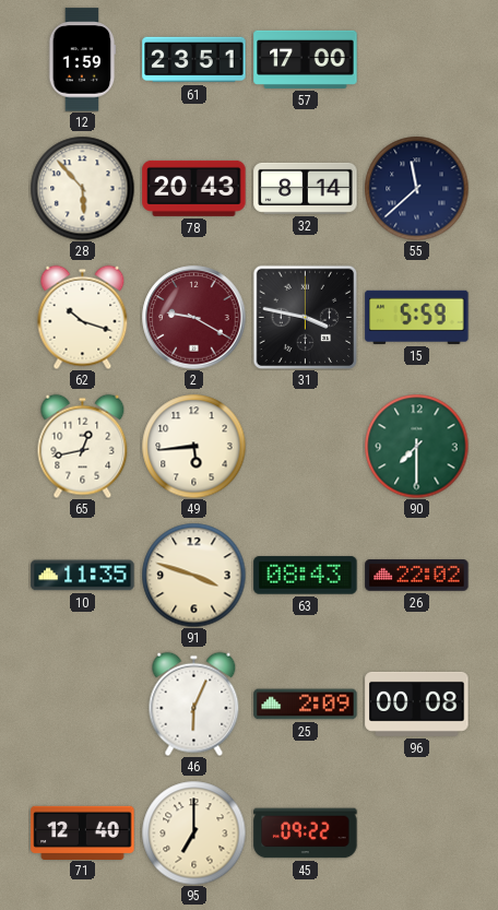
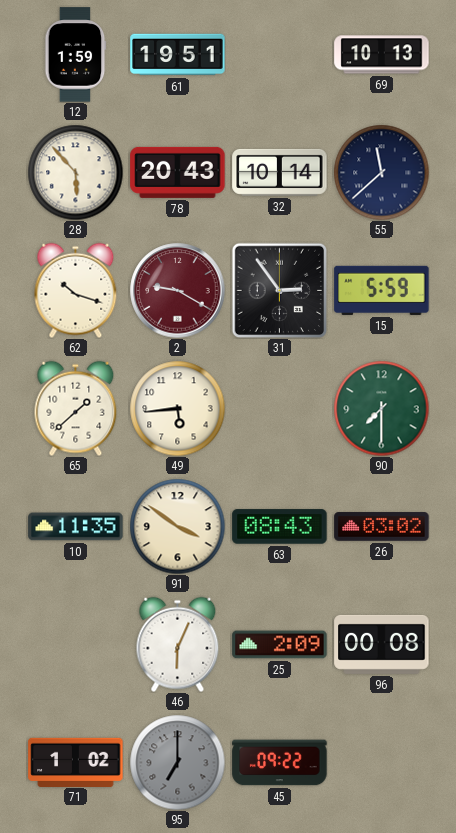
61: 23:51 -> 19:51
57: 17:00 -> none
69: none -> 10:13
32: 8:14 -> 10:14
31: 3:47 -> 2:54
65: 12:43 -> 1:38
91: 3:48 -> 3:51
26: 22:02 -> 03:02
71: 12:40 -> 1:02
95 dial: cream -> grey
